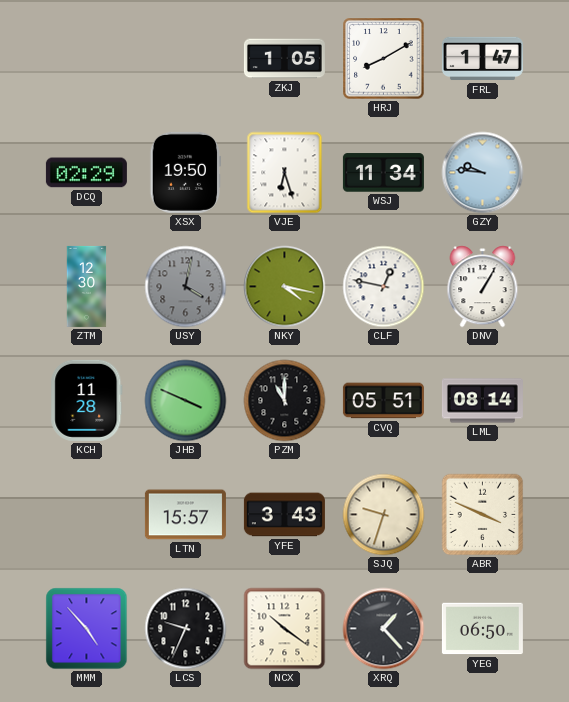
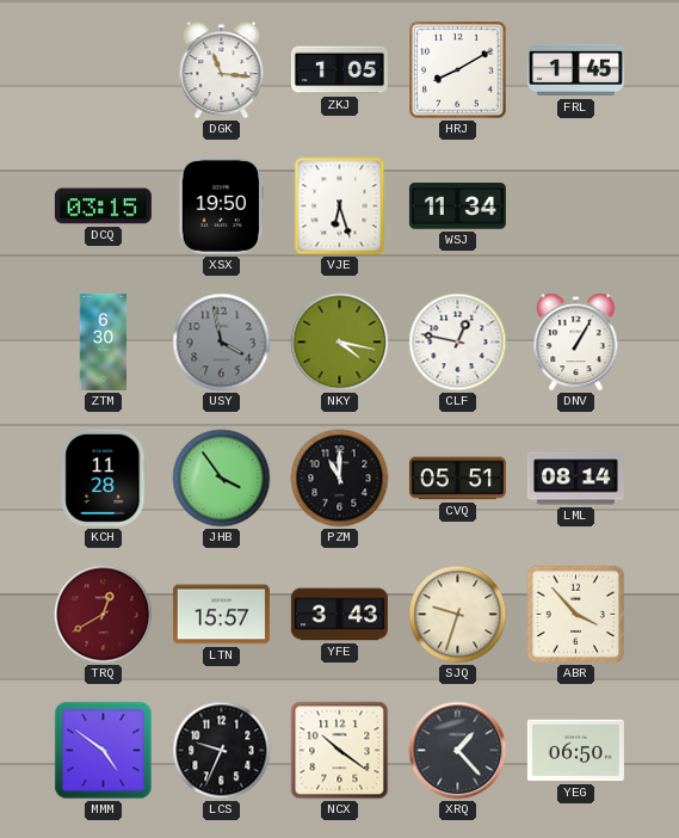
DGK: none -> 11:16
FRL: 1:47 -> 1:45
DCQ: 02:29 -> 03:15
GZY: 9:46 -> none
ZTM: 12:30 -> 6:30
USY: 4:02 -> 3:58
JHB: 3:49 -> 3:54
TRQ: none -> 12:40
ABR: 3:49 -> 3:53
MMM: 4:53 -> 4:51
